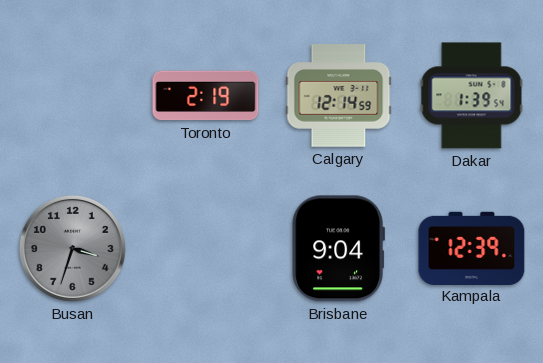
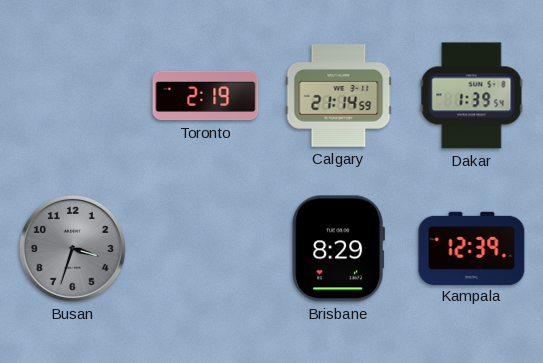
Calgary: 12:14 -> 21:14
Brisbane: 9:04 -> 8:29
